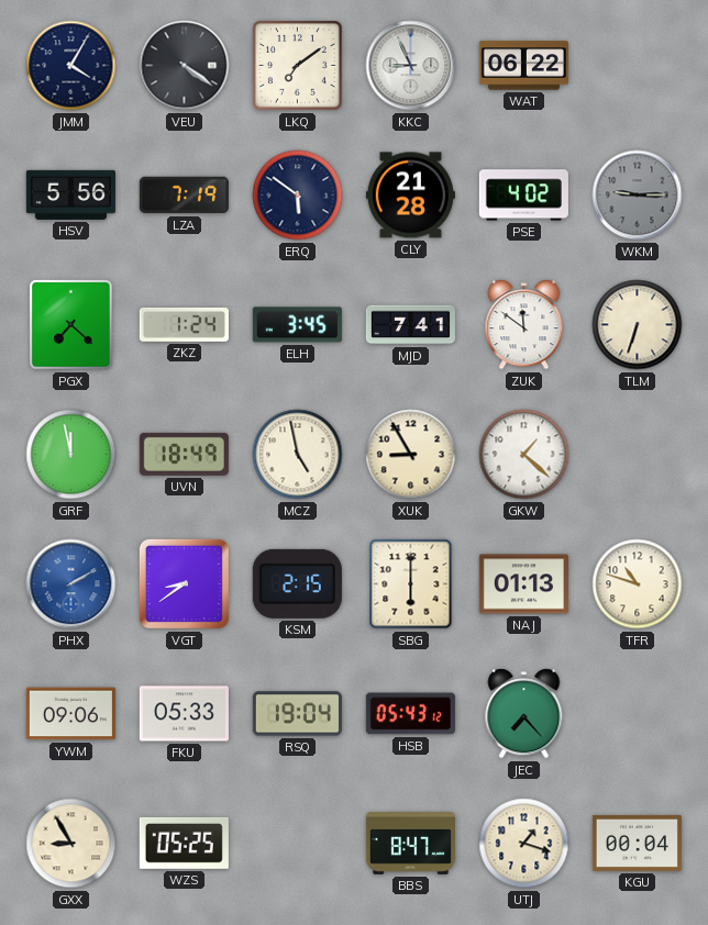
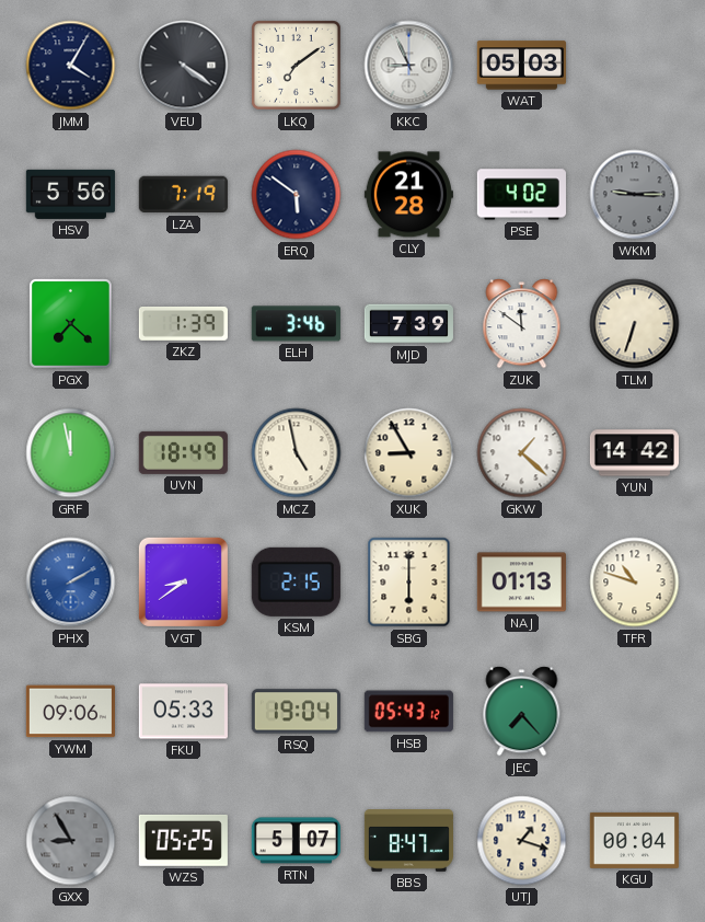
WAT: 06:22 -> 05:03
ZKZ: 1:24 -> 1:39
ELH: 3:45 -> 3:46
MJD: 7:41 -> 7:39
YUN: none -> 14:42
GXX dial: cream -> grey
RTN: none -> 5:07
